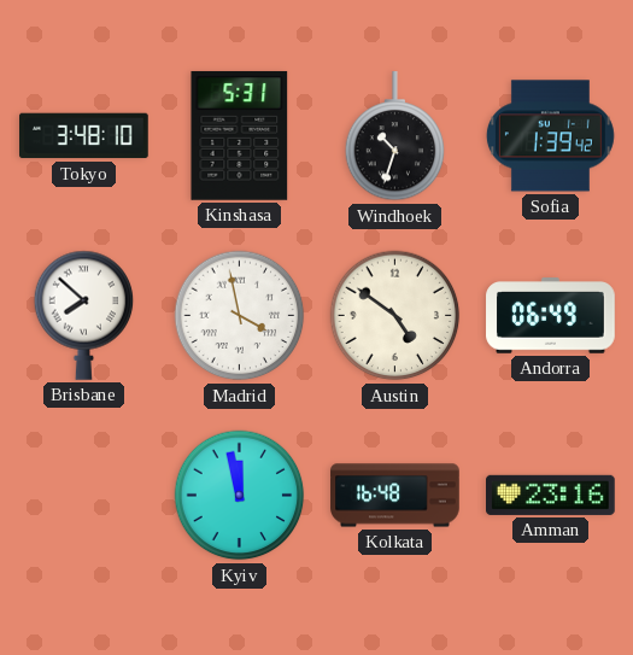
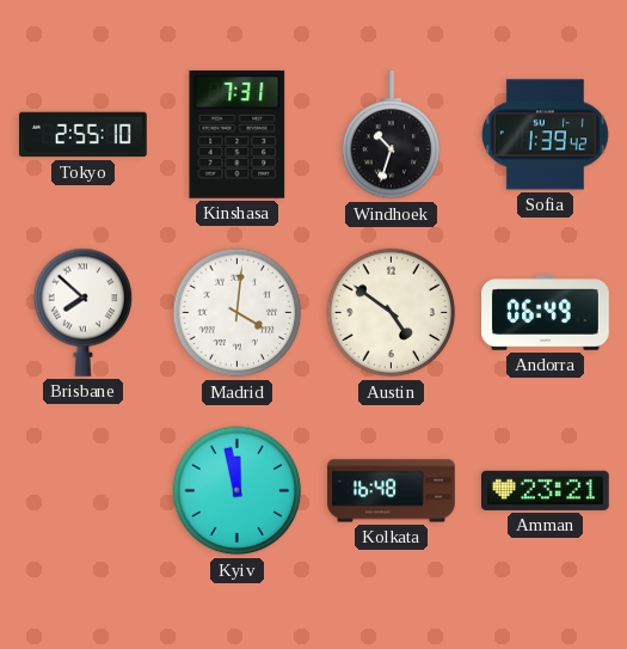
Tokyo: 3:48 -> 2:55
Kinshasa: 5:31 -> 7:31
Madrid: 3:58 -> 4:01
Amman: 23:16 -> 23:21
